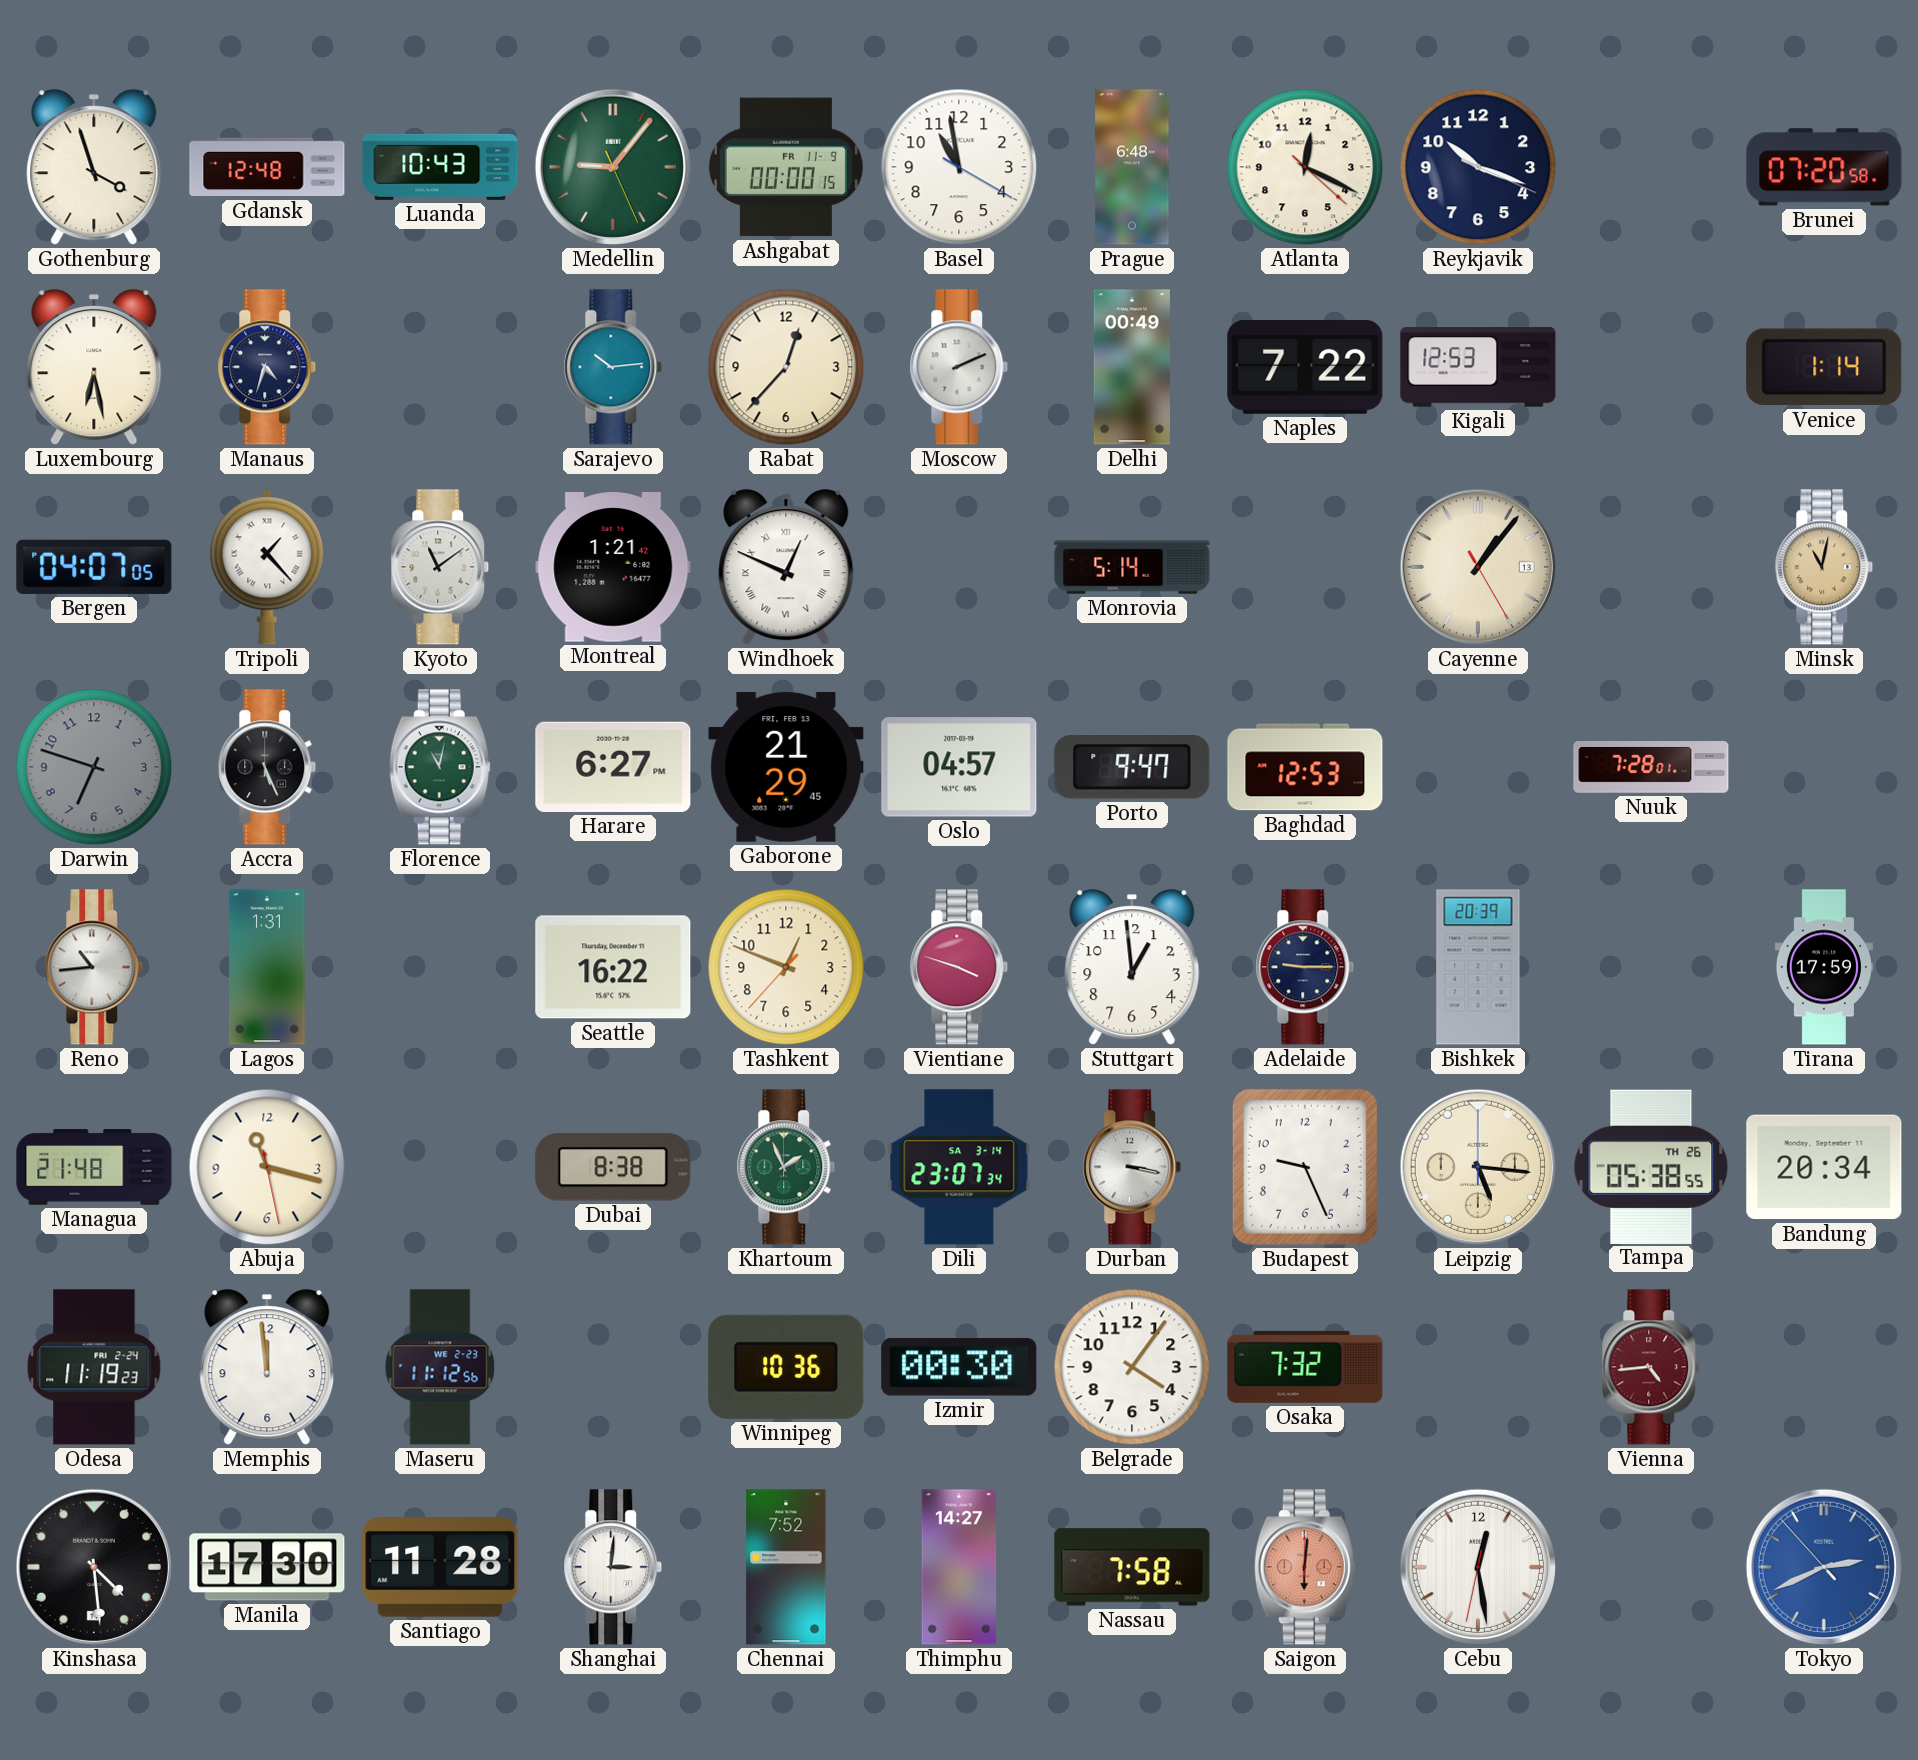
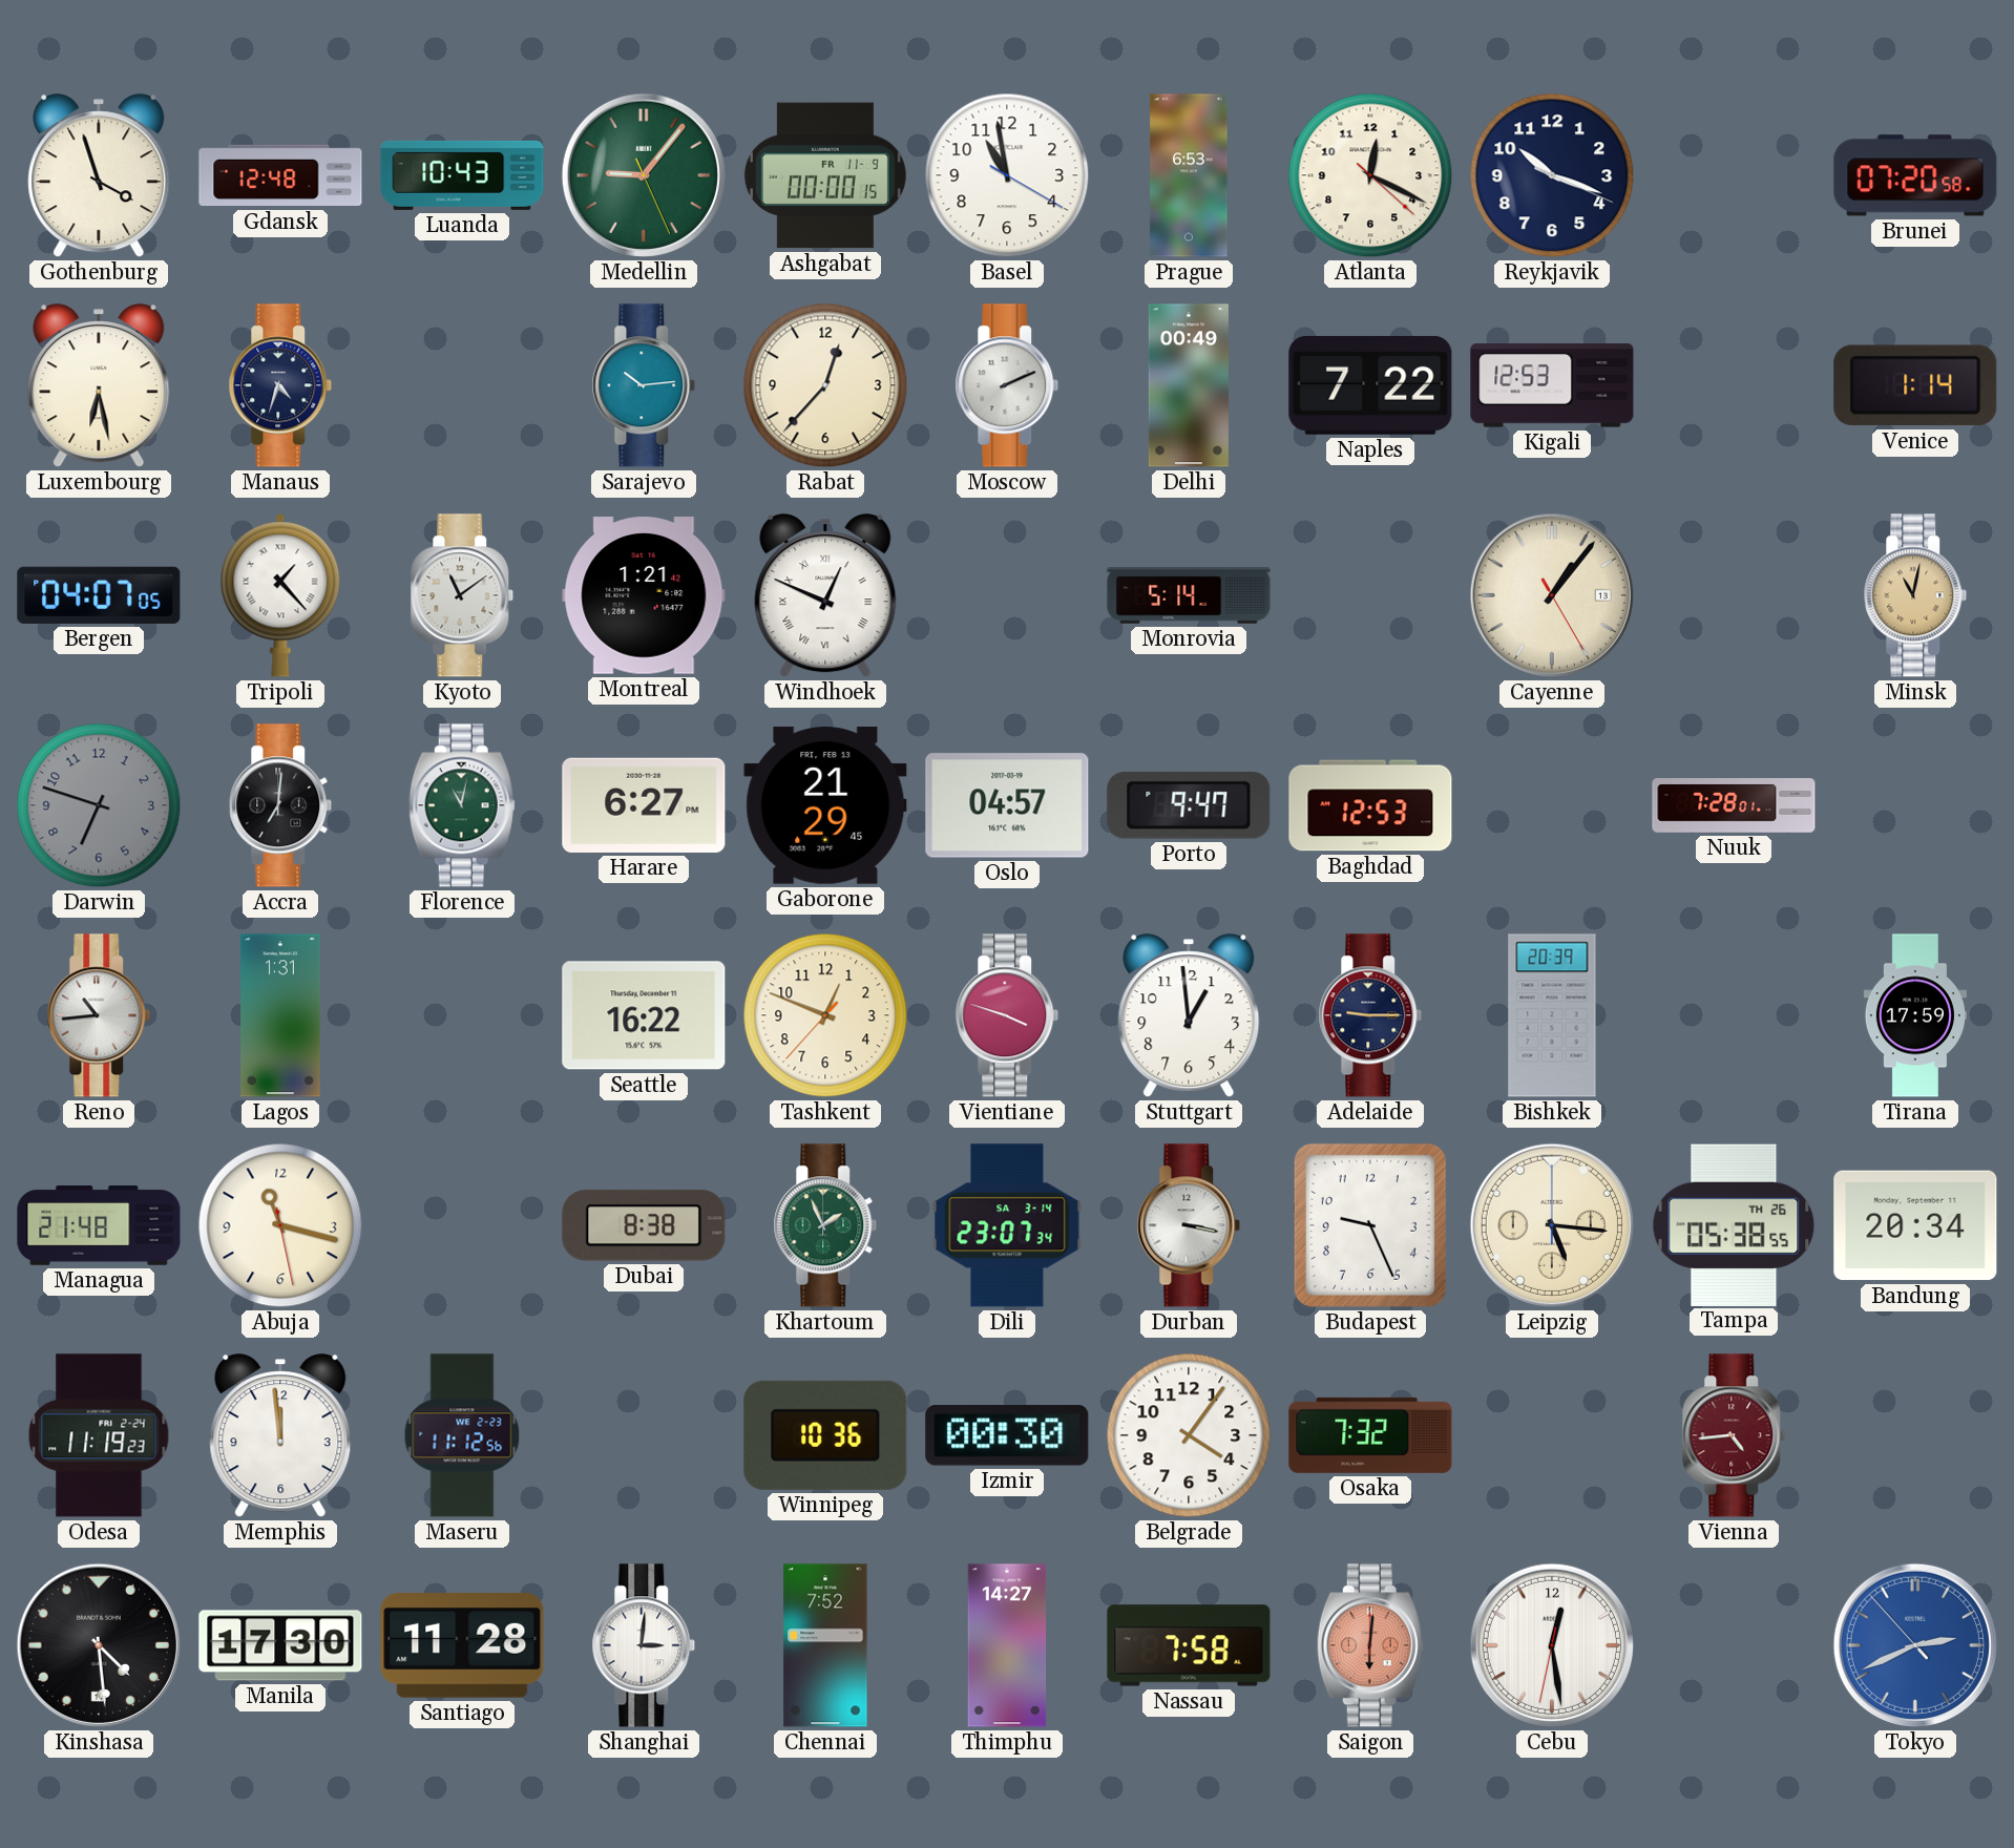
Prague: 6:48 -> 6:53
Accra: 5:26 -> 7:01
